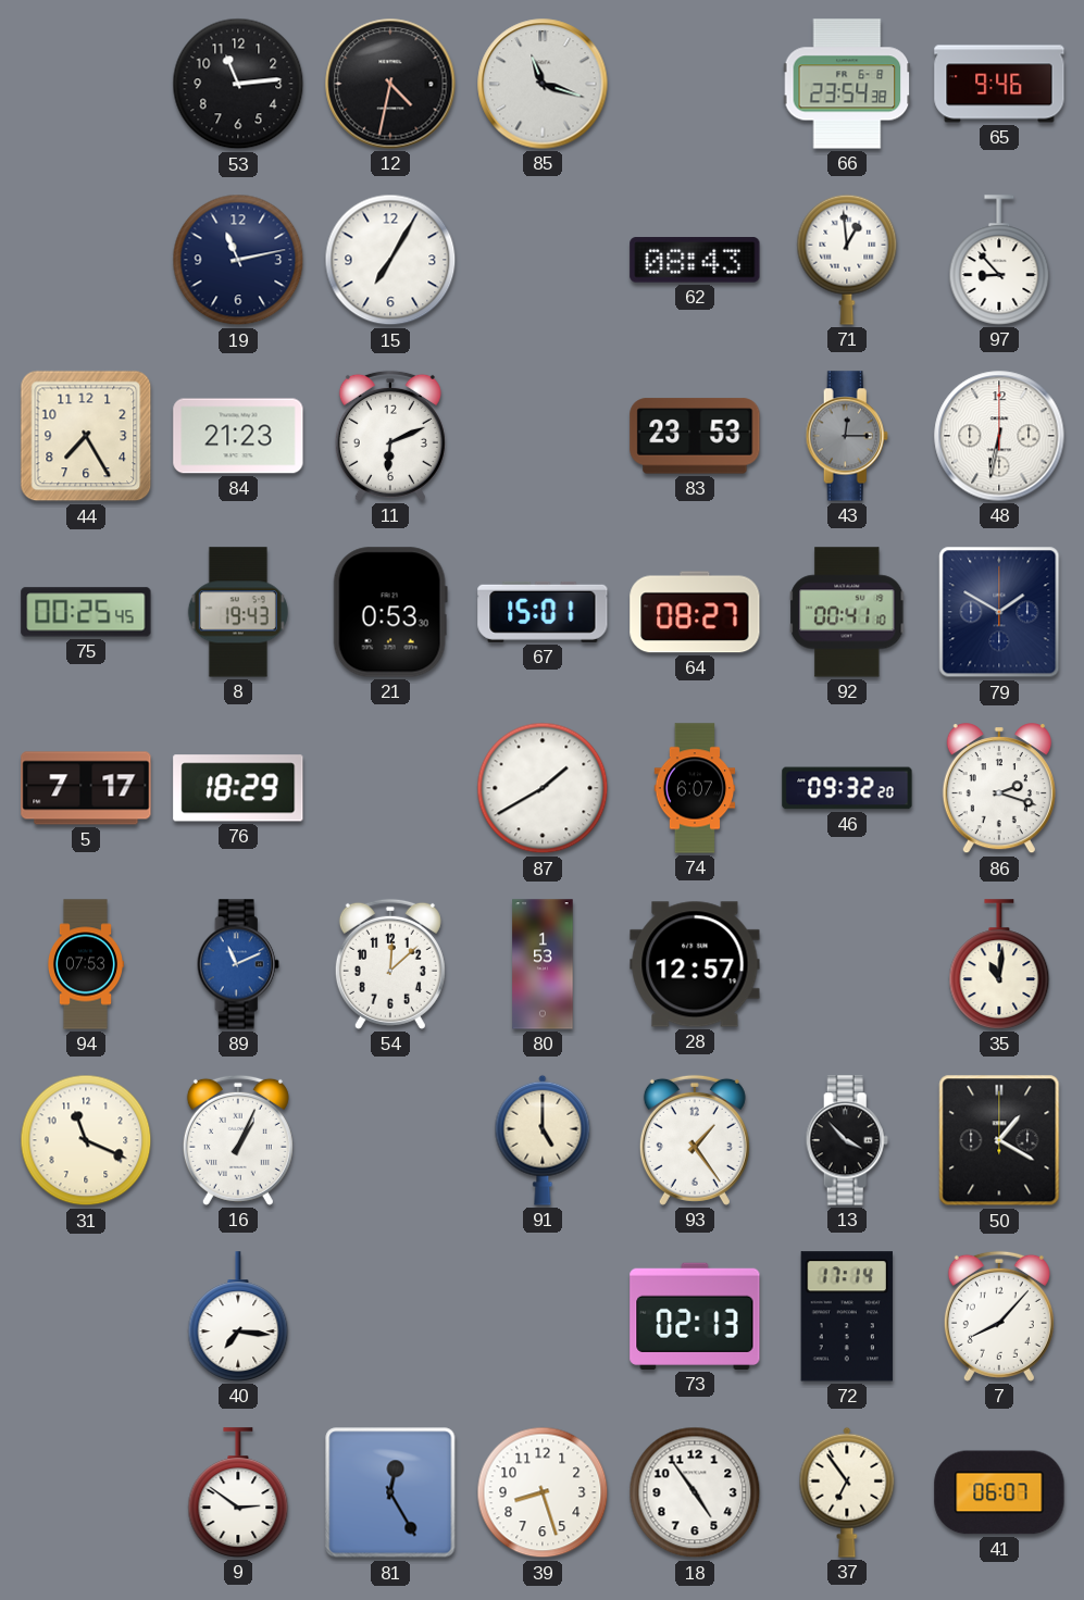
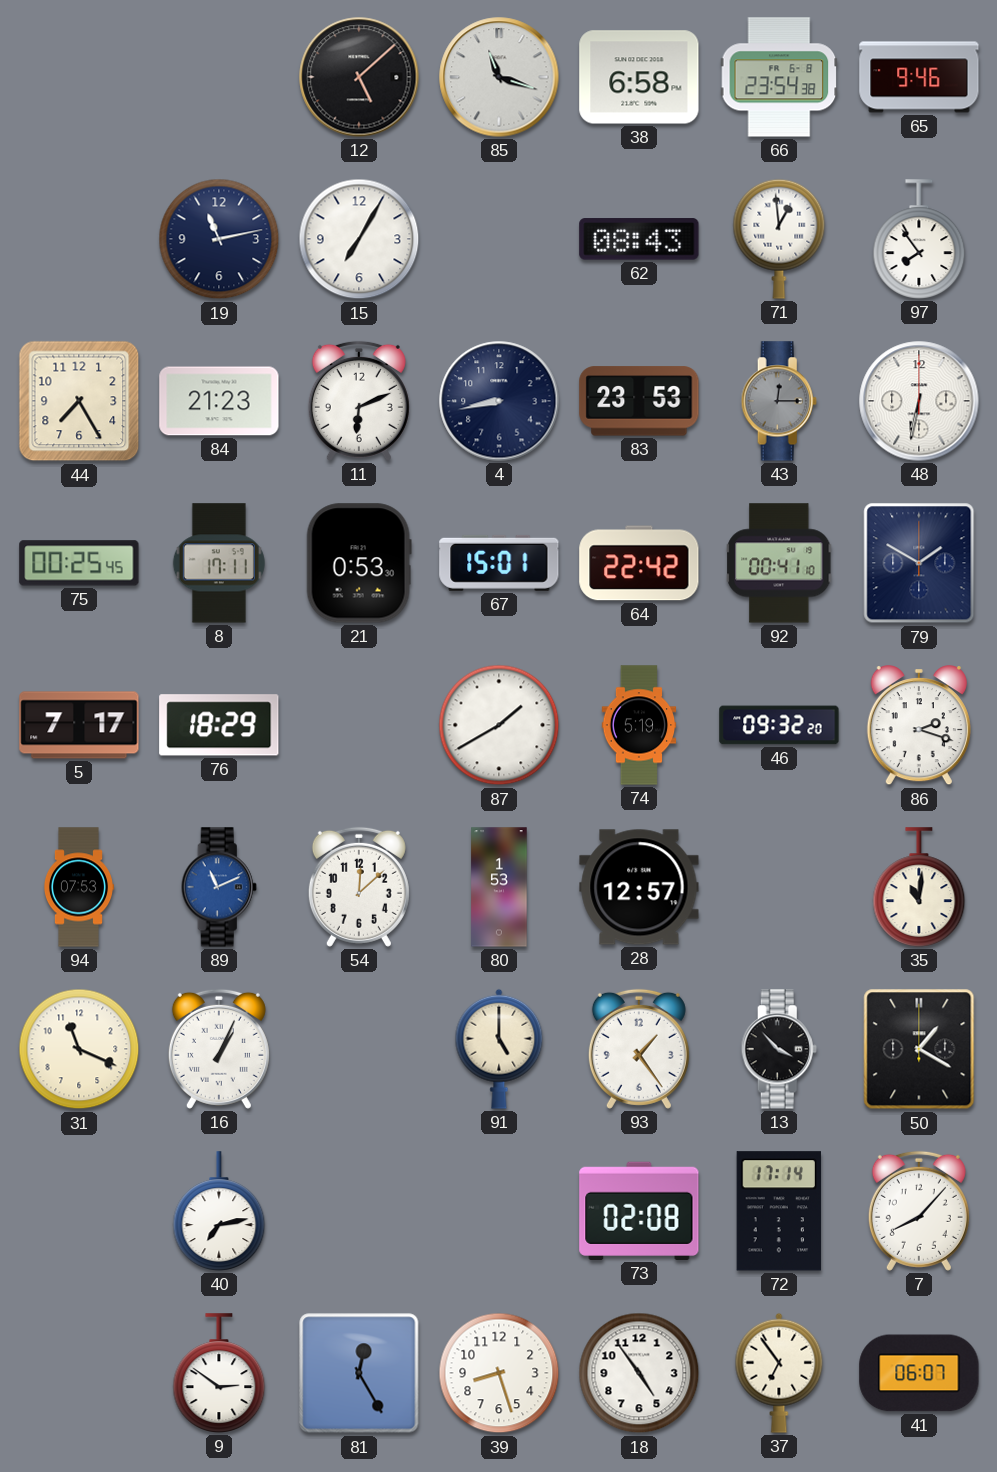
53: 11:14 -> none
12: 4:32 -> 5:08
38: none -> 6:58
97: 8:53 -> 7:54
4: none -> 8:43
8: 19:43 -> 17:11
64: 08:27 -> 22:42
74: 6:07 -> 5:19
40: 7:16 -> 7:13
73: 02:13 -> 02:08
